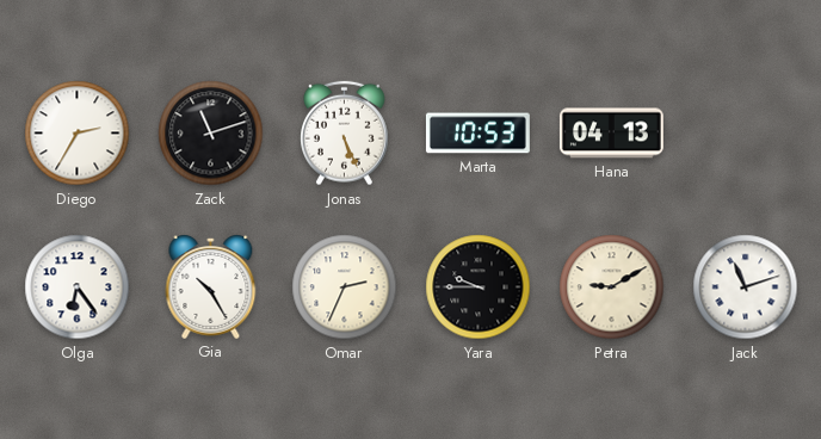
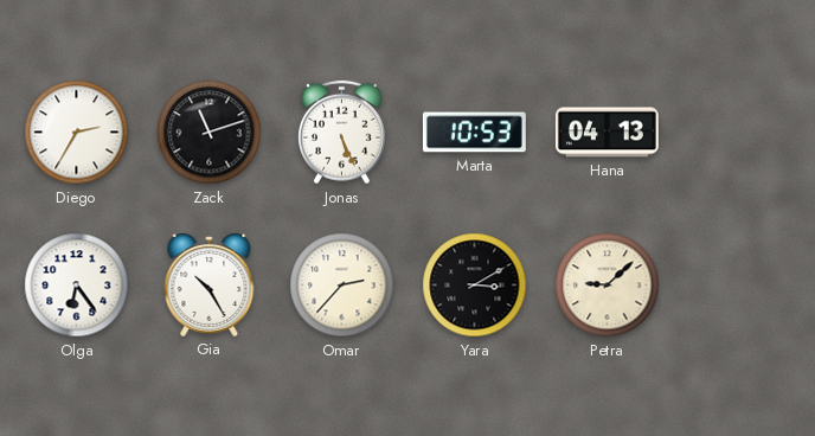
Omar: 2:34 -> 2:37
Yara: 9:45 -> 3:10
Petra: 9:10 -> 9:08
Jack: 11:12 -> none
